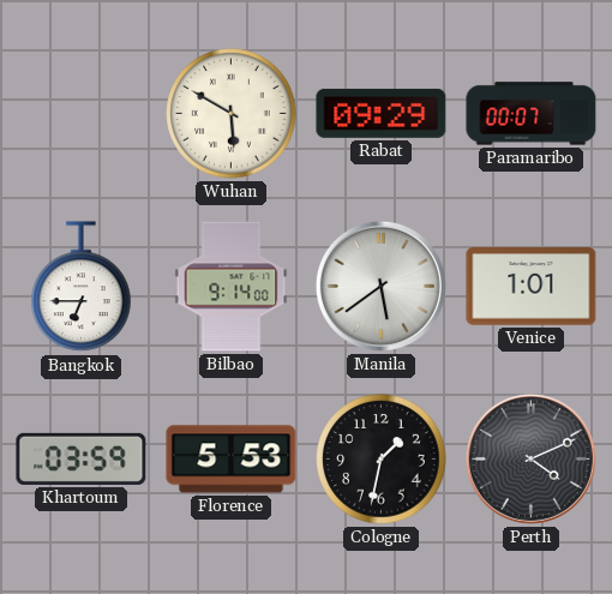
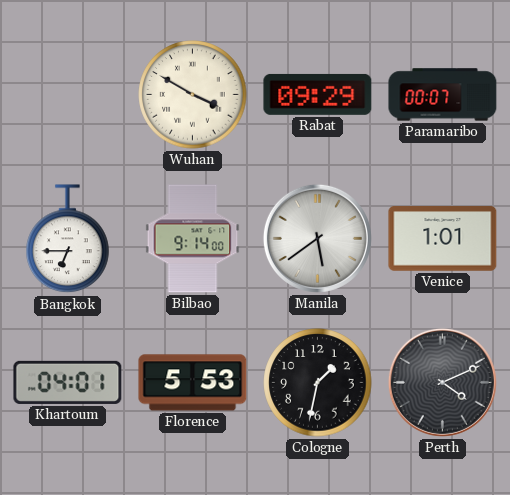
Wuhan: 5:50 -> 3:50
Khartoum: 03:59 -> 04:01
